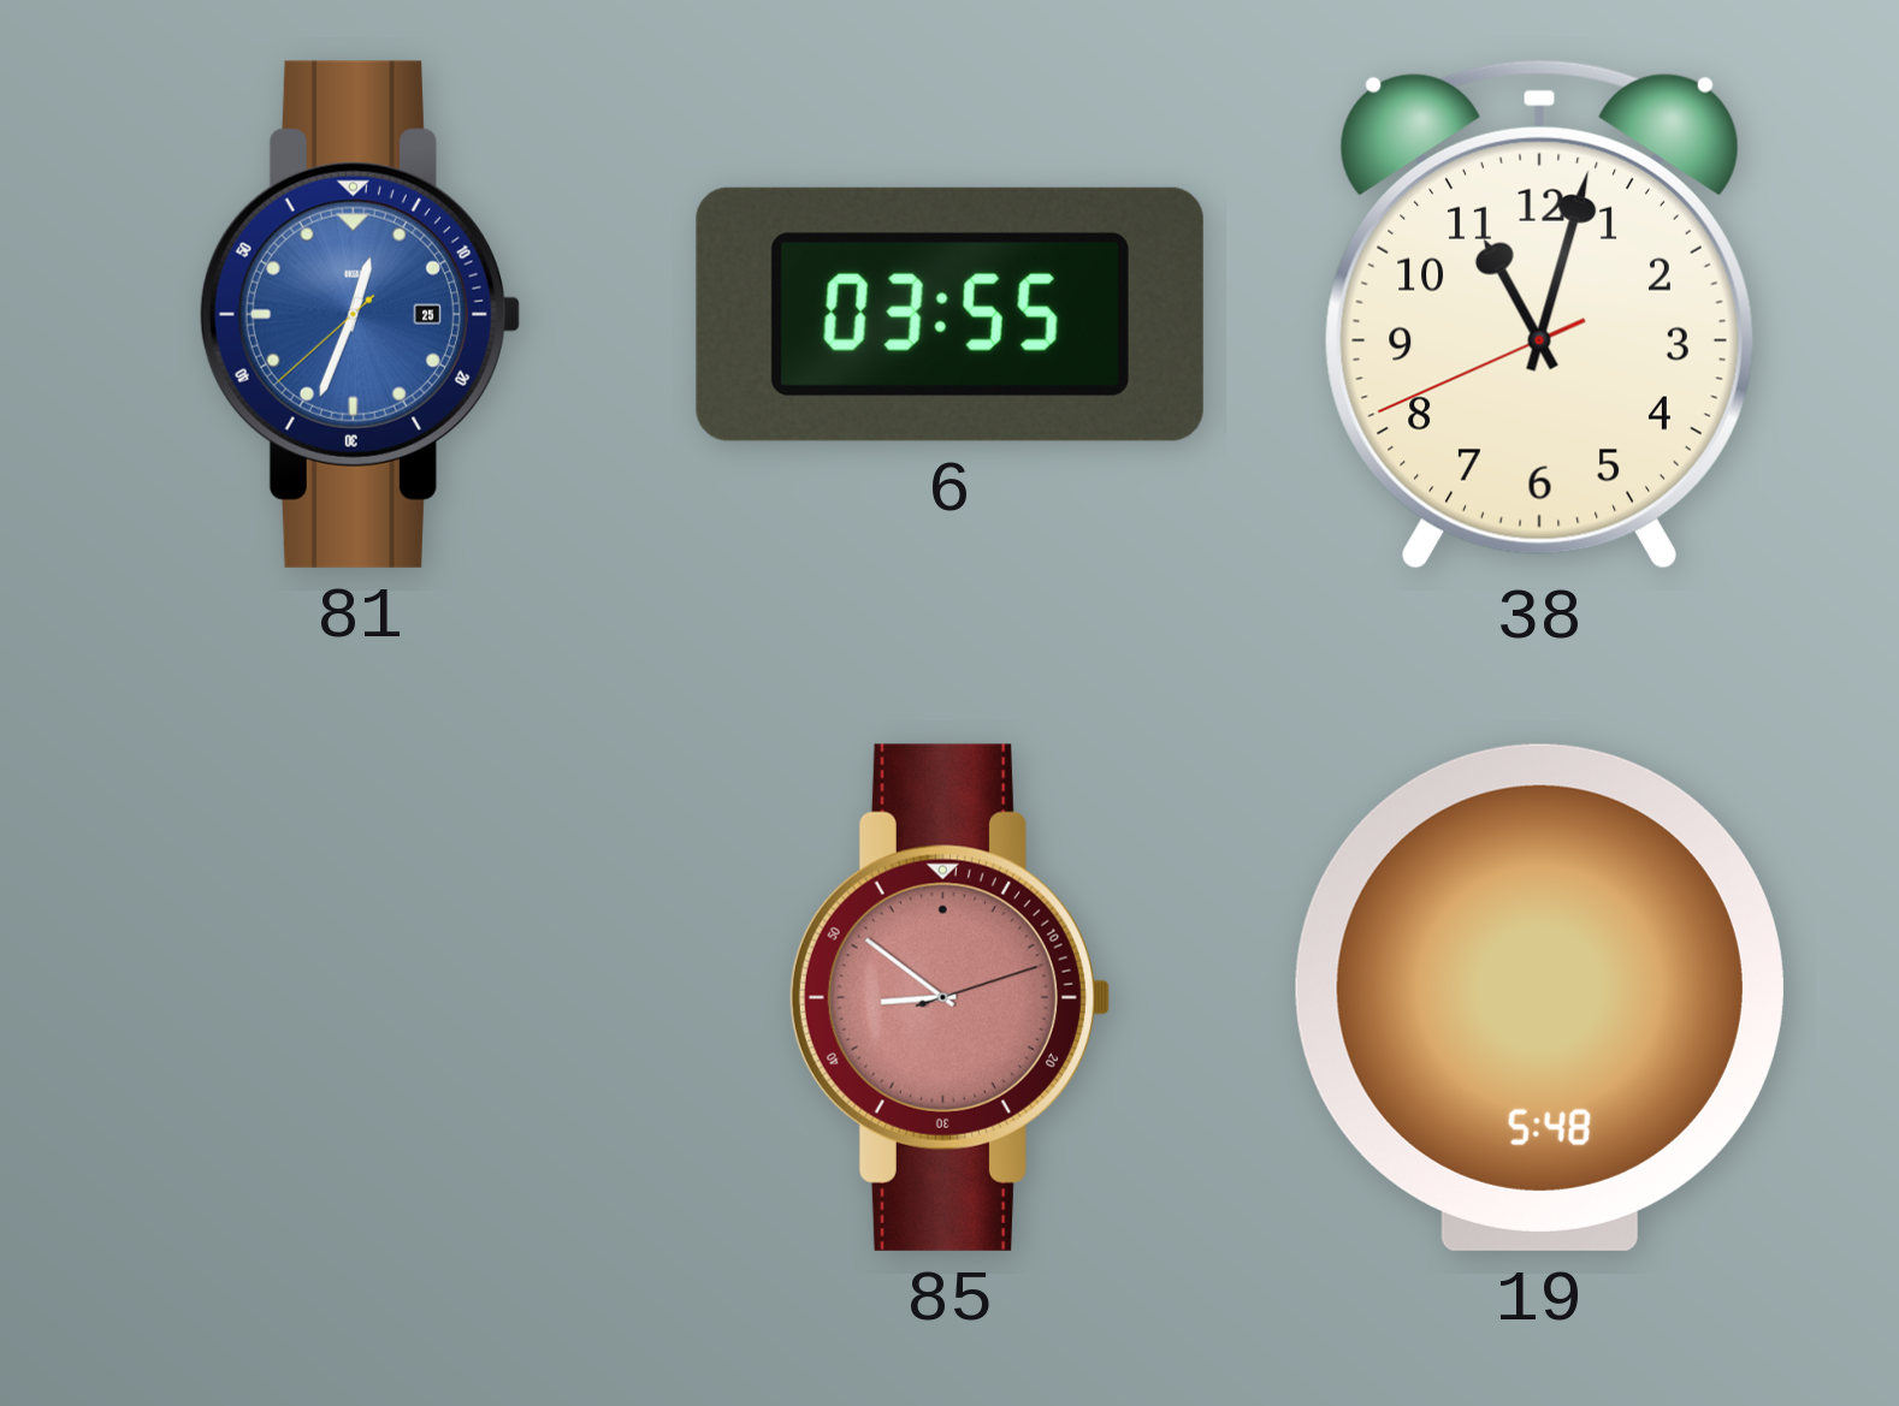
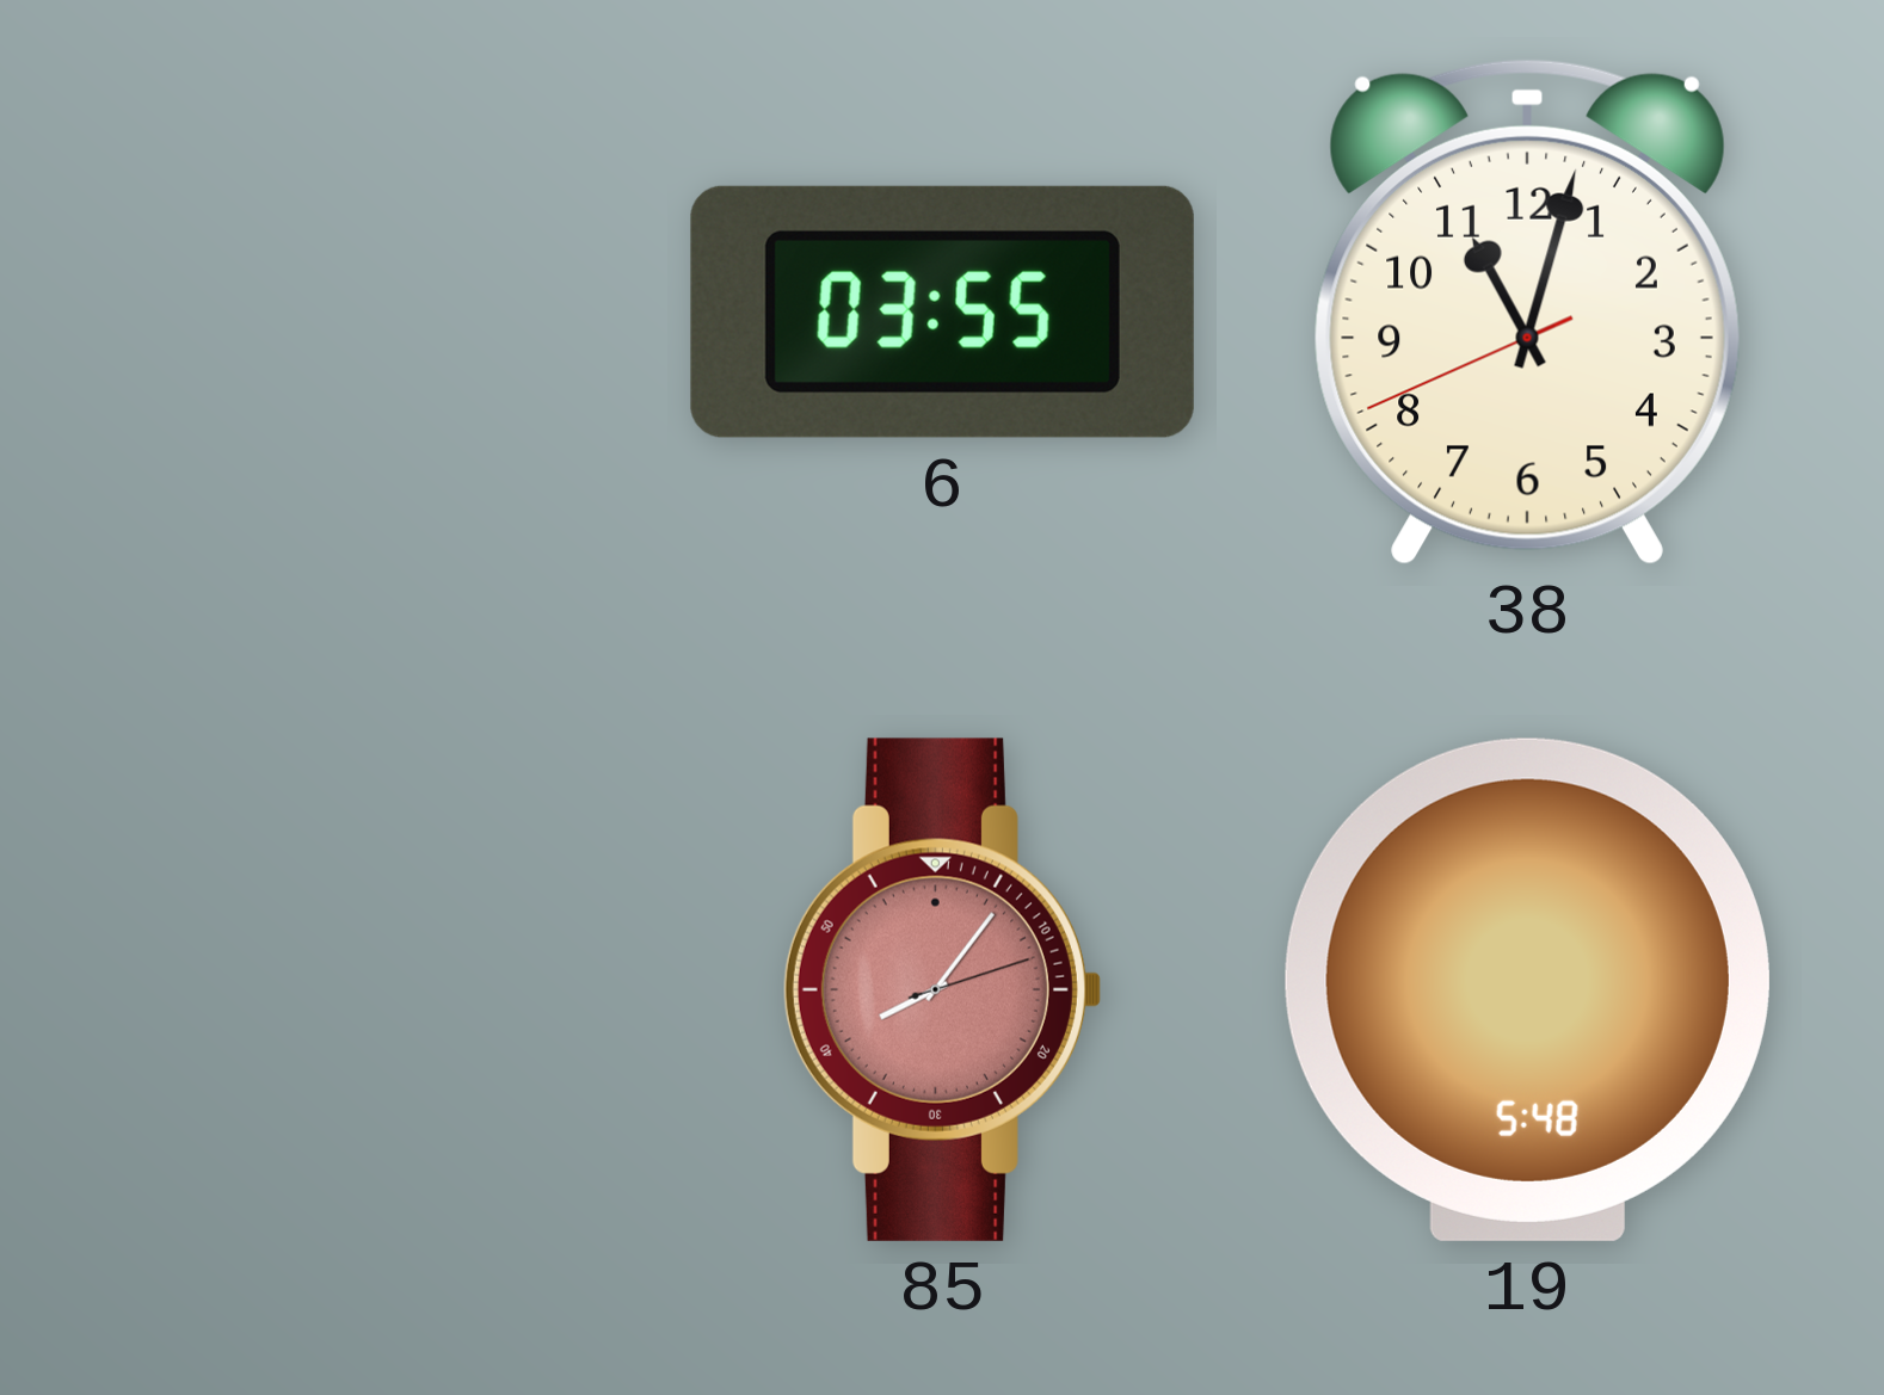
81: 12:33 -> none
85: 8:51 -> 8:06
